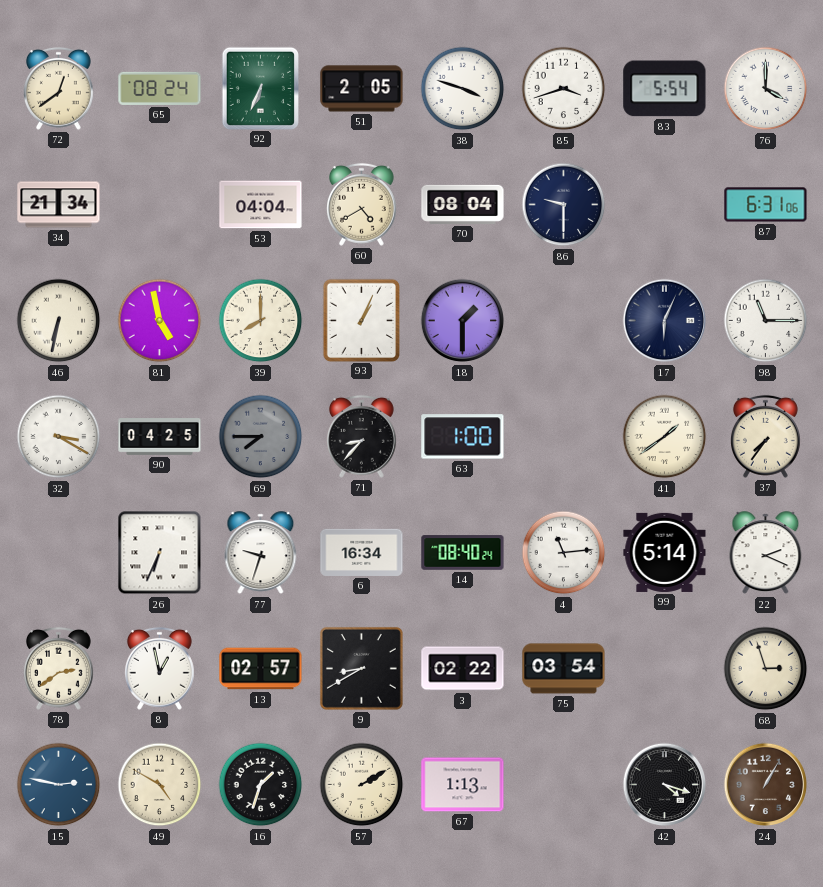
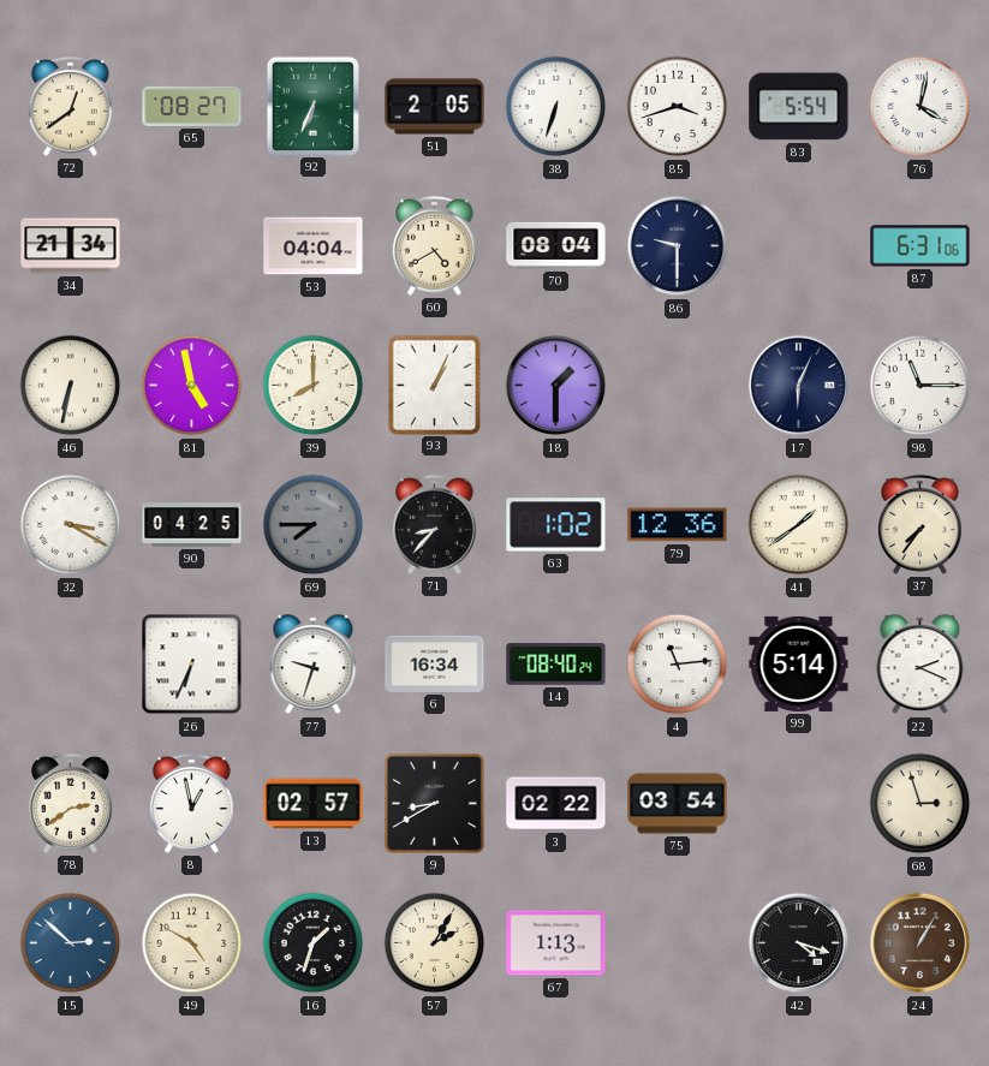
65: 08:24 -> 08:27
38: 3:48 -> 6:33
76: 4:00 -> 4:02
63: 1:00 -> 1:02
79: none -> 12:36
15: 2:47 -> 2:52
57: 2:10 -> 2:05
